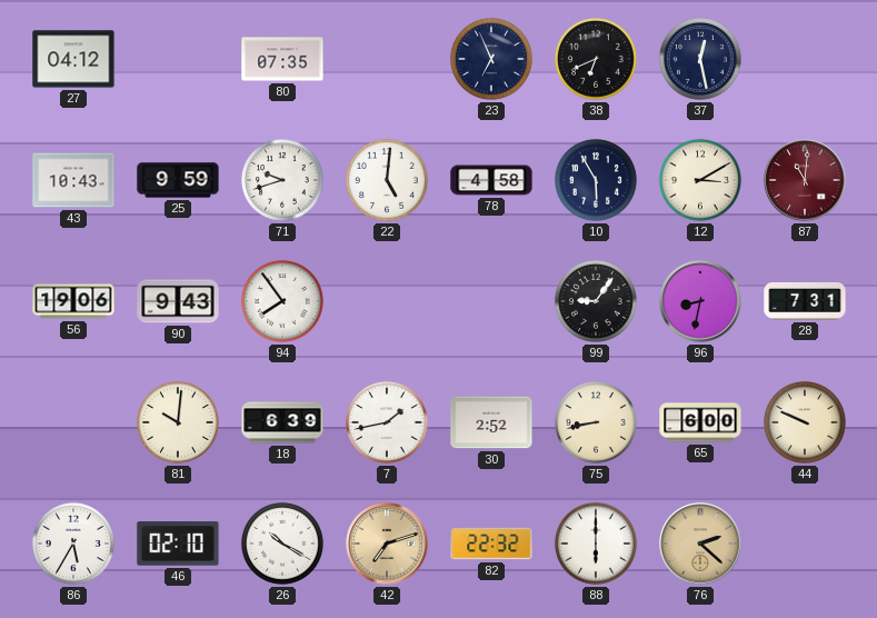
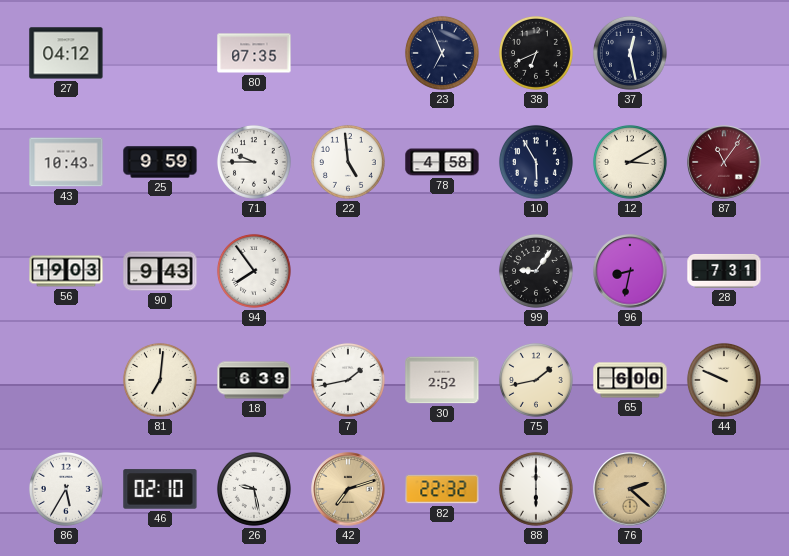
71: 9:42 -> 9:45
22: 5:01 -> 4:59
87: 11:01 -> 11:06
56: 19:06 -> 19:03
81: 10:01 -> 7:01
75: 8:43 -> 1:43
26: 10:20 -> 9:28
